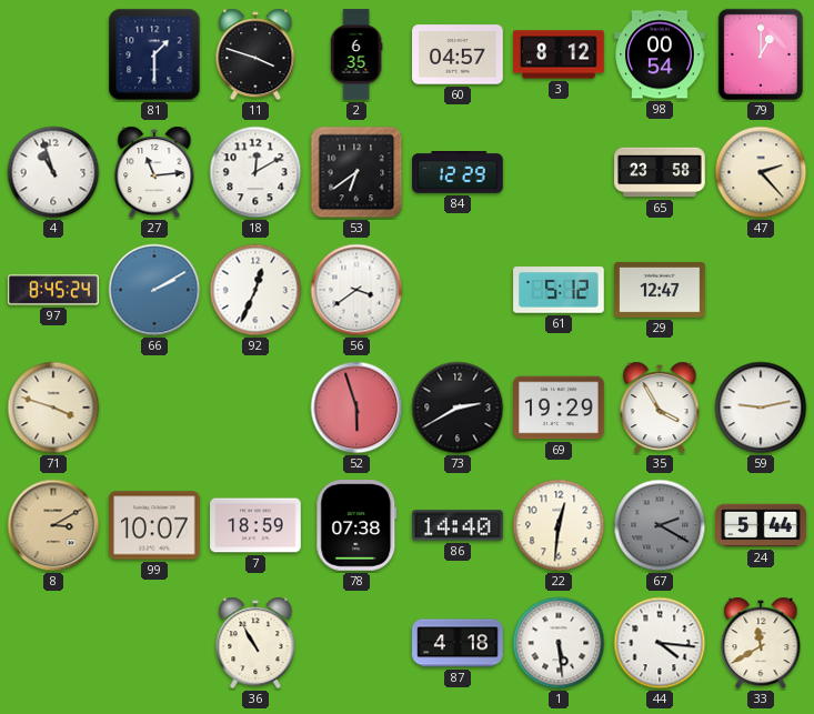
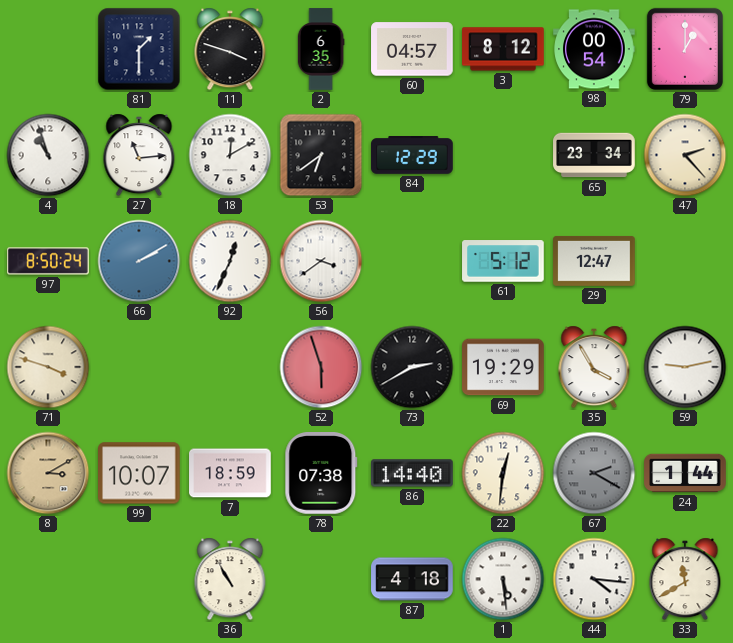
65: 23:58 -> 23:34
97: 8:45 -> 8:50
24: 5:44 -> 1:44
